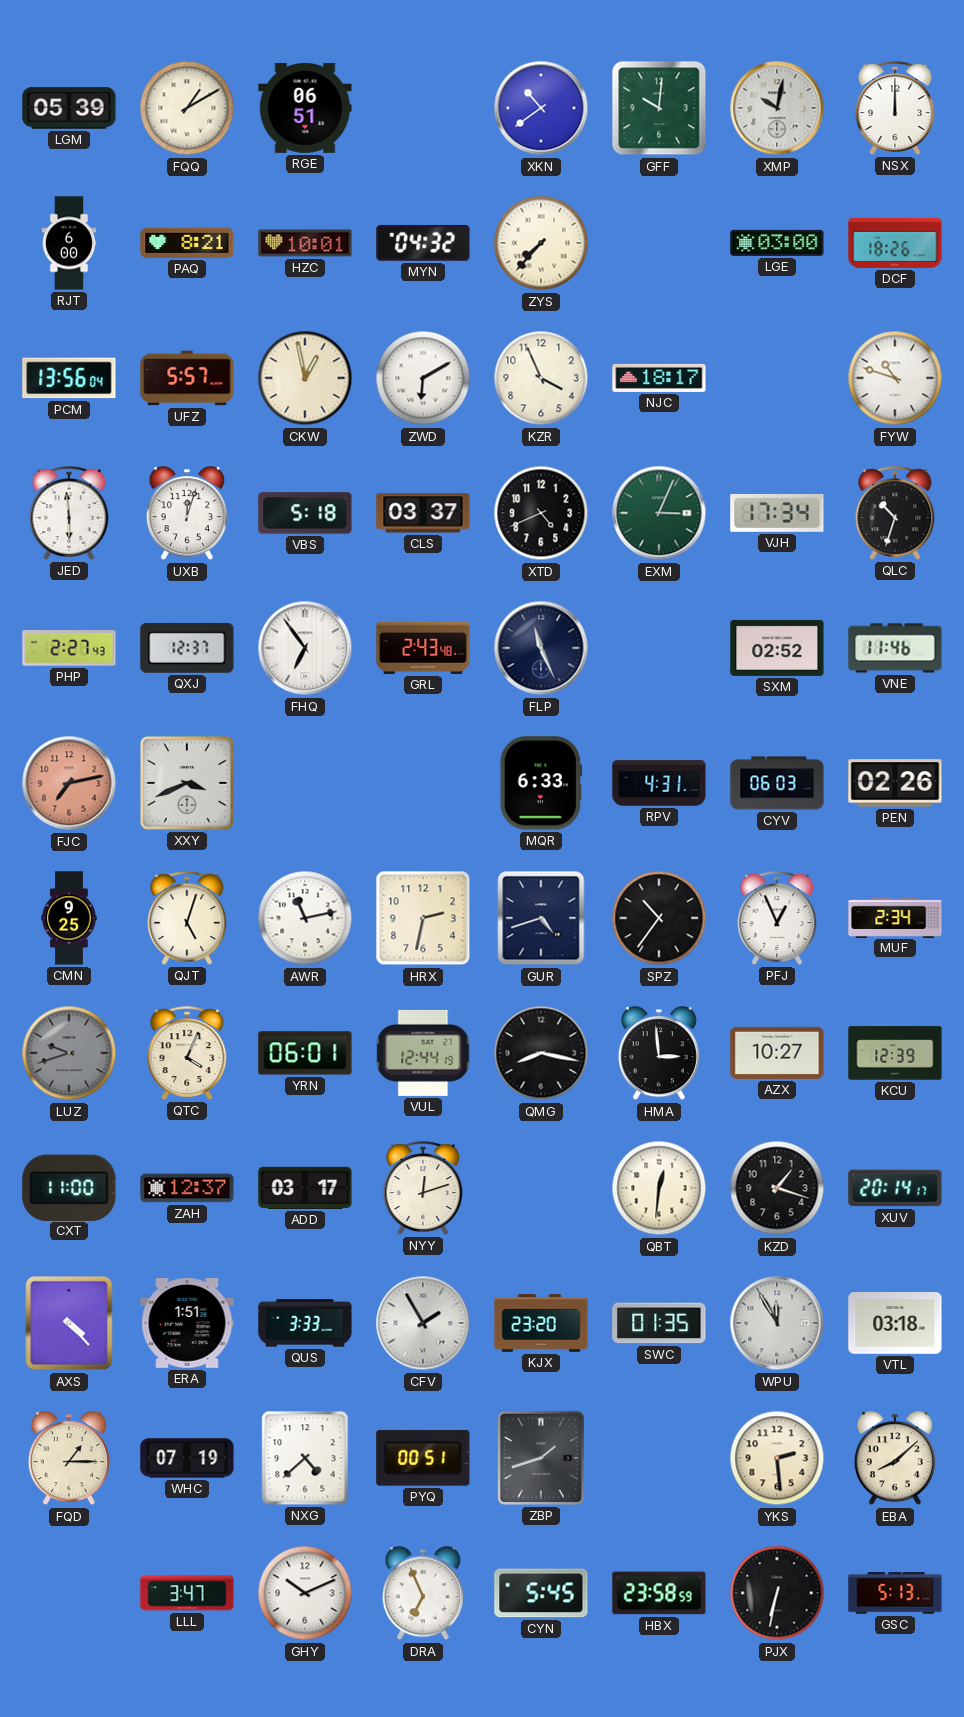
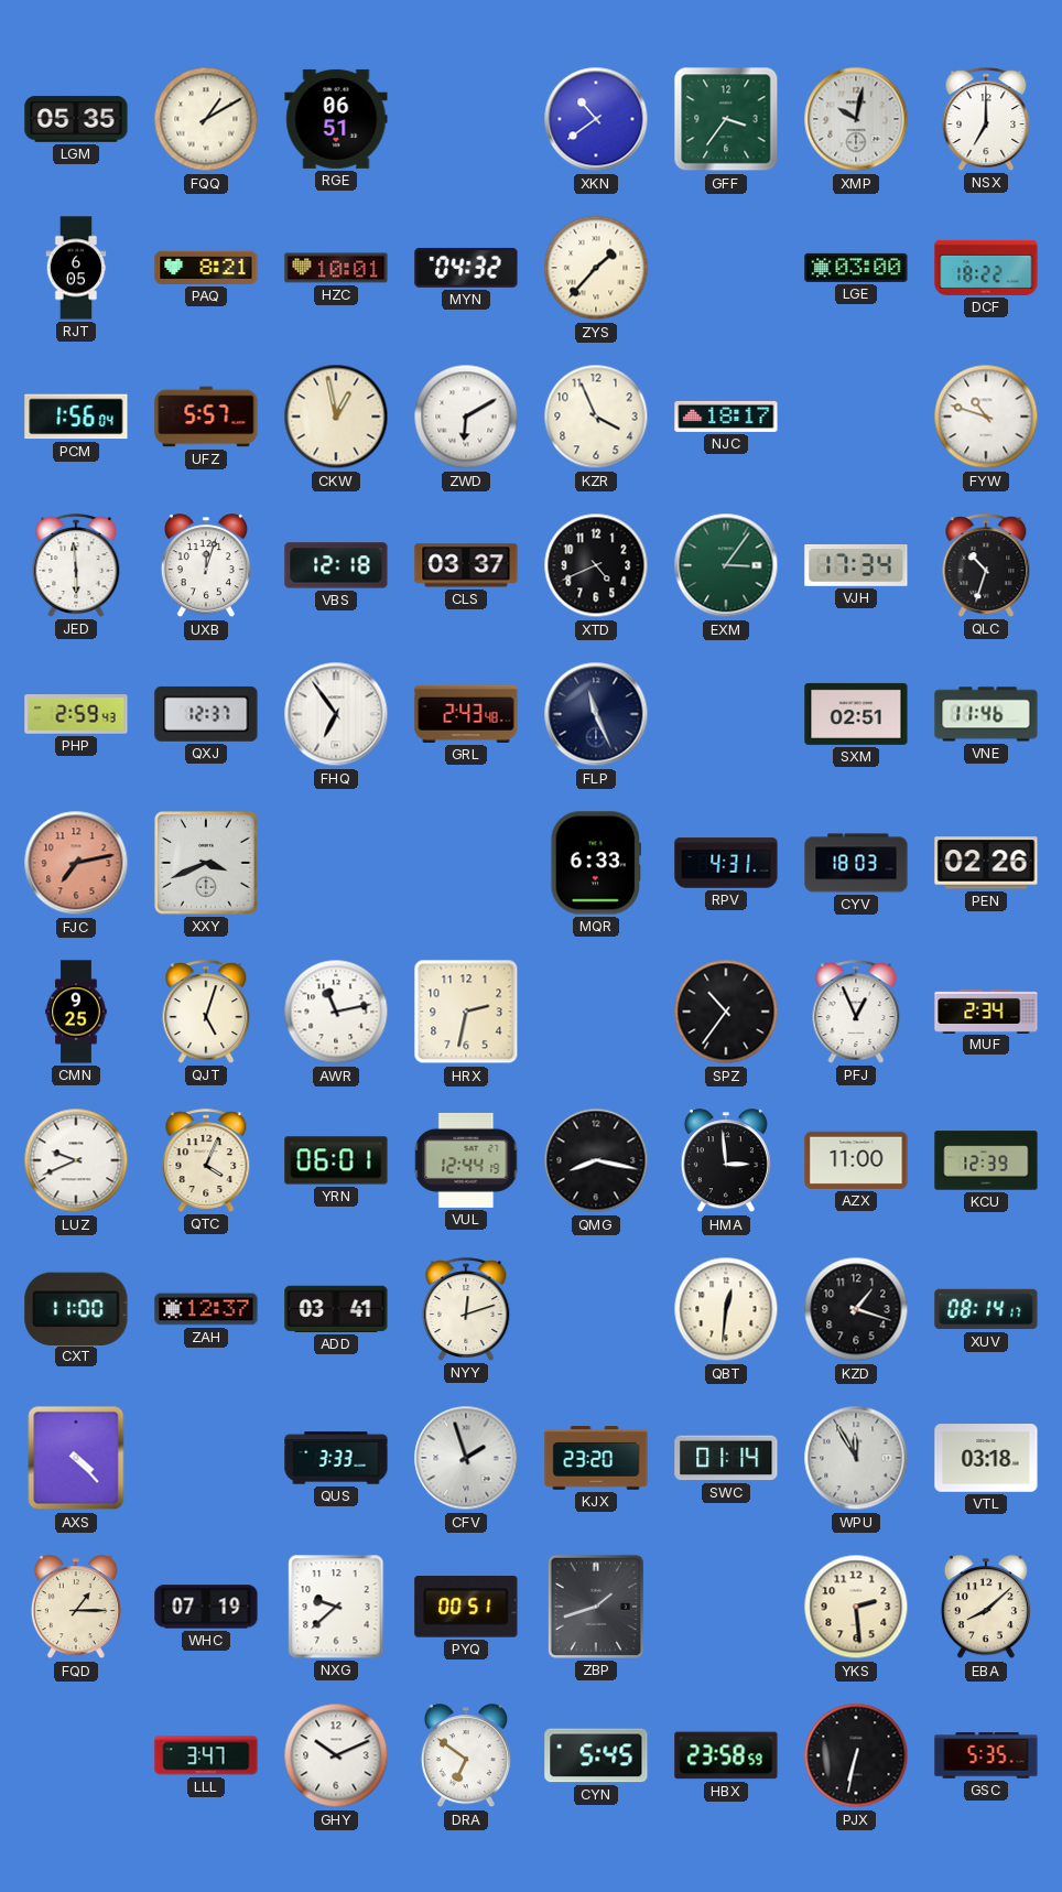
LGM: 05:39 -> 05:35
GFF: 10:01 -> 3:36
NSX: 12:00 -> 7:00
RJT: 6:00 -> 6:05
ZYS: 7:37 -> 1:37
DCF: 18:26 -> 18:22
PCM: 13:56 -> 1:56
VBS: 5:18 -> 12:18
EXM: 3:04 -> 3:06
PHP: 2:27 -> 2:59
SXM: 02:52 -> 02:51
CYV: 06:03 -> 18:03
GUR: 4:42 -> none
LUZ: 9:42 -> 9:41
LUZ dial: grey -> white
AZX: 10:27 -> 11:00
ADD: 03:17 -> 03:41
XUV: 20:14 -> 08:14
ERA: 1:51 -> none
CFV: 1:55 -> 1:57
SWC: 01:35 -> 01:14
NXG: 4:38 -> 9:38
DRA: 6:56 -> 6:51
GSC: 5:13 -> 5:35
